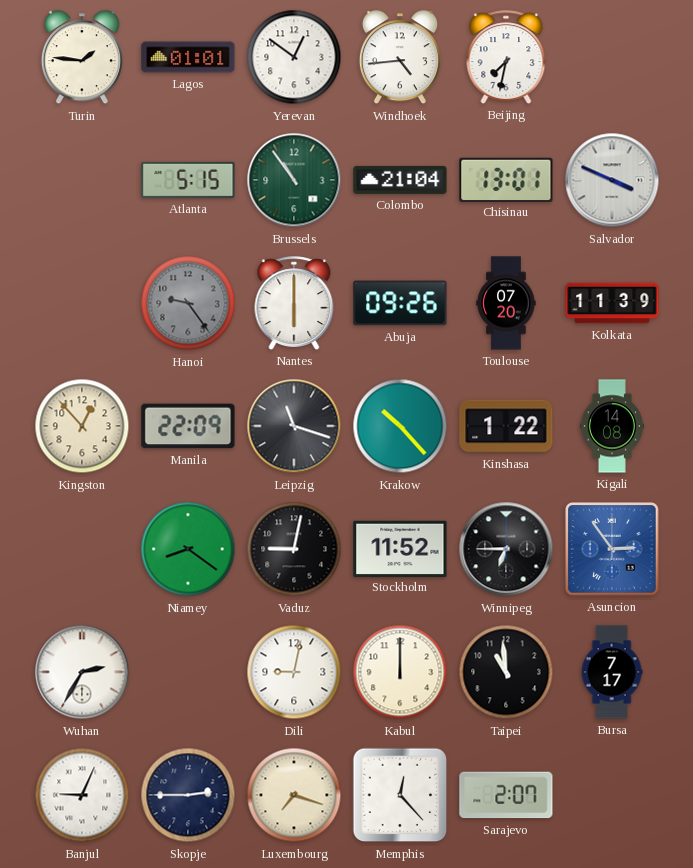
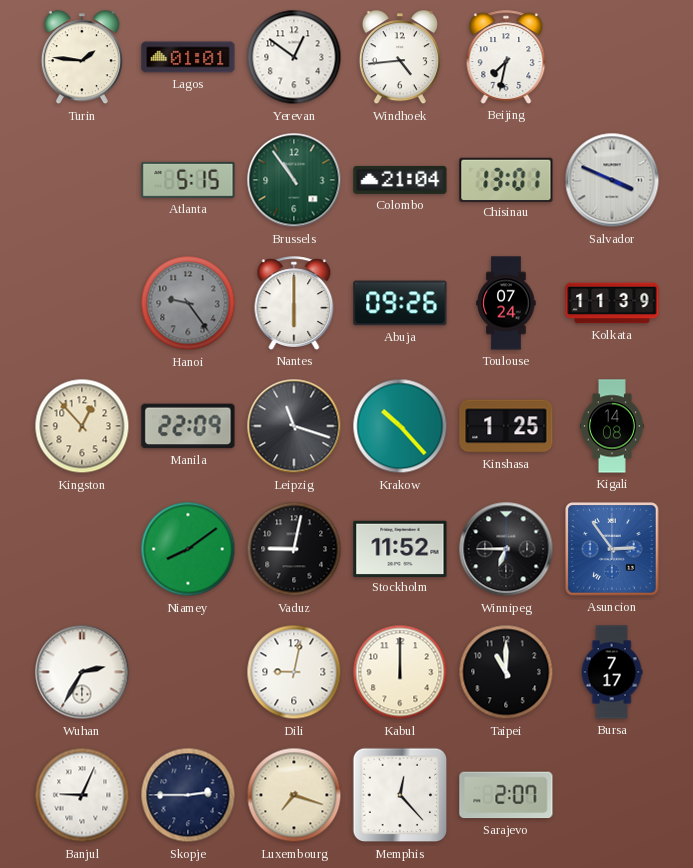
Toulouse: 07:20 -> 07:24
Kinshasa: 1:22 -> 1:25
Niamey: 8:21 -> 8:09
Taipei: 10:59 -> 11:00
